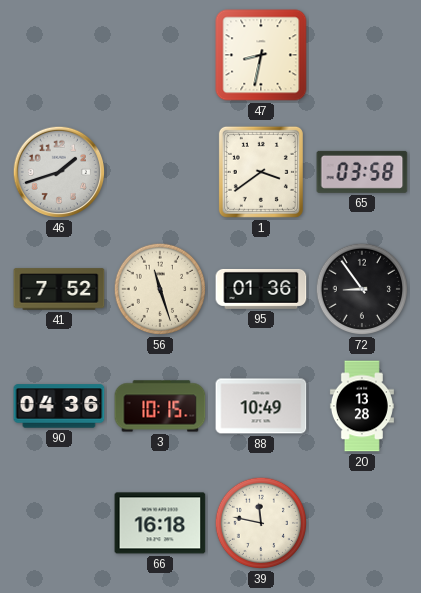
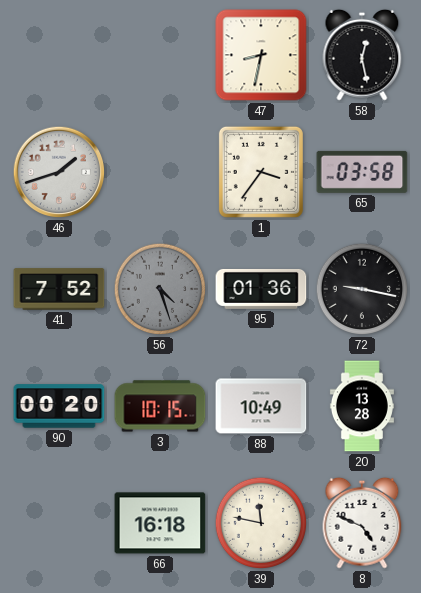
58: none -> 12:28
1: 3:39 -> 3:36
56: 11:27 -> 4:27
56 dial: cream -> grey
72: 8:54 -> 9:17
90: 04:36 -> 00:20
8: none -> 4:49
